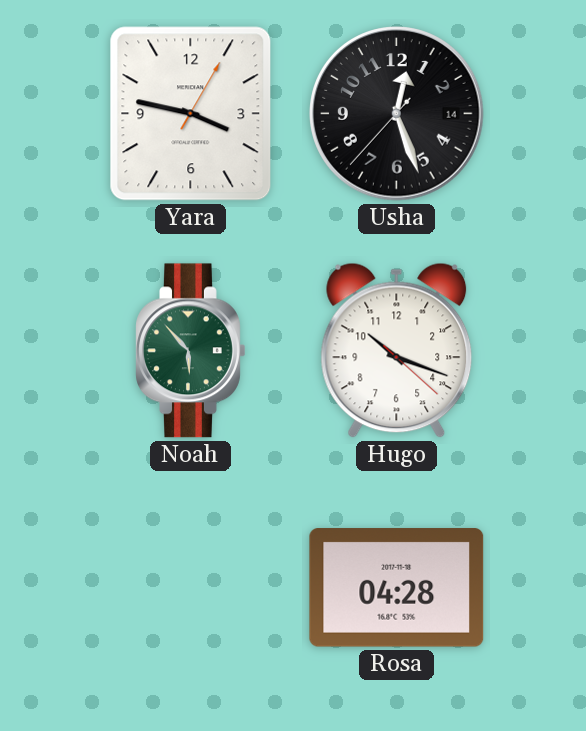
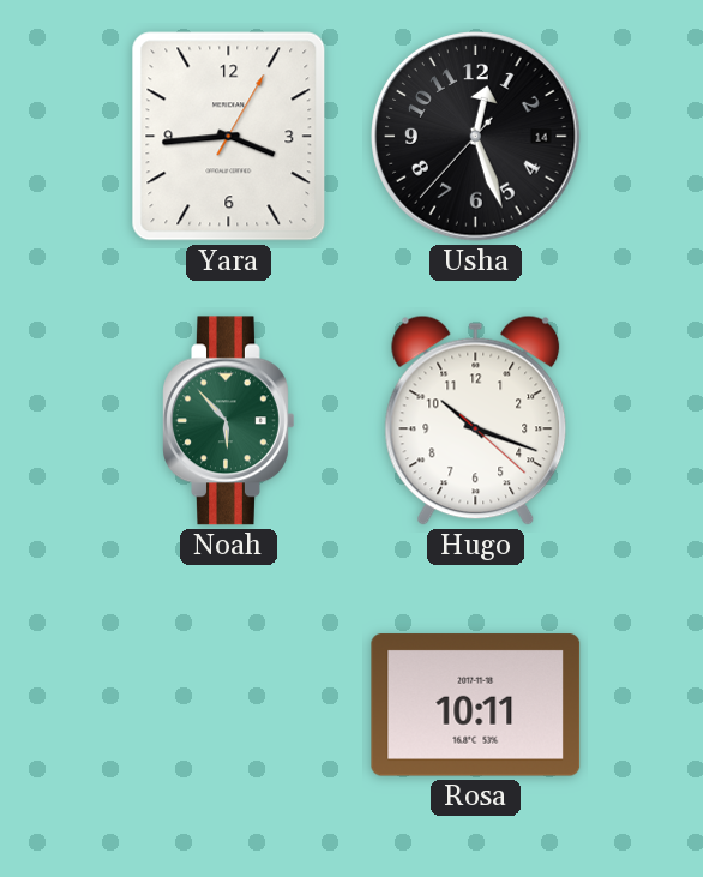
Yara: 3:47 -> 3:44
Rosa: 04:28 -> 10:11
